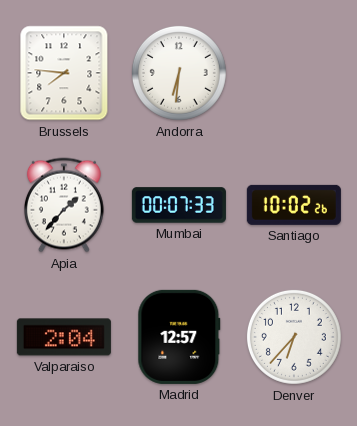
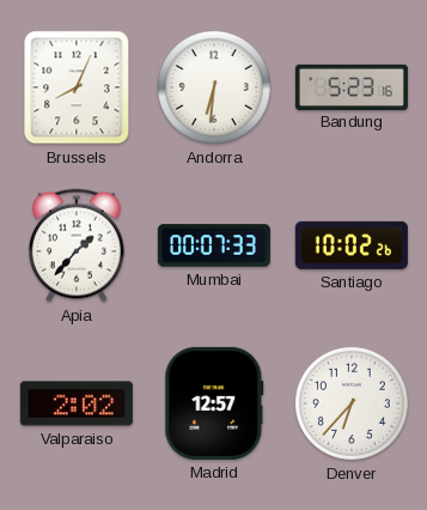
Brussels: 7:46 -> 8:04
Bandung: none -> 5:23
Valparaiso: 2:04 -> 2:02
